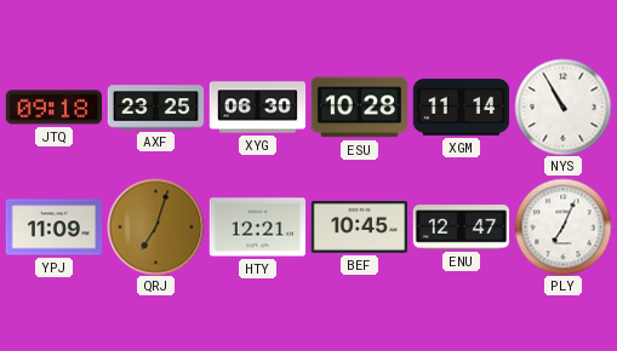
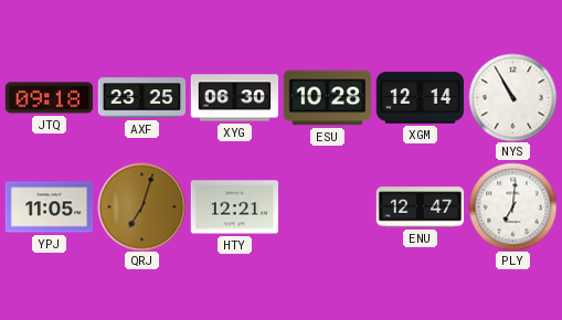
XGM: 11:14 -> 12:14
YPJ: 11:09 -> 11:05
BEF: 10:45 -> none
PLY: 7:04 -> 7:01
